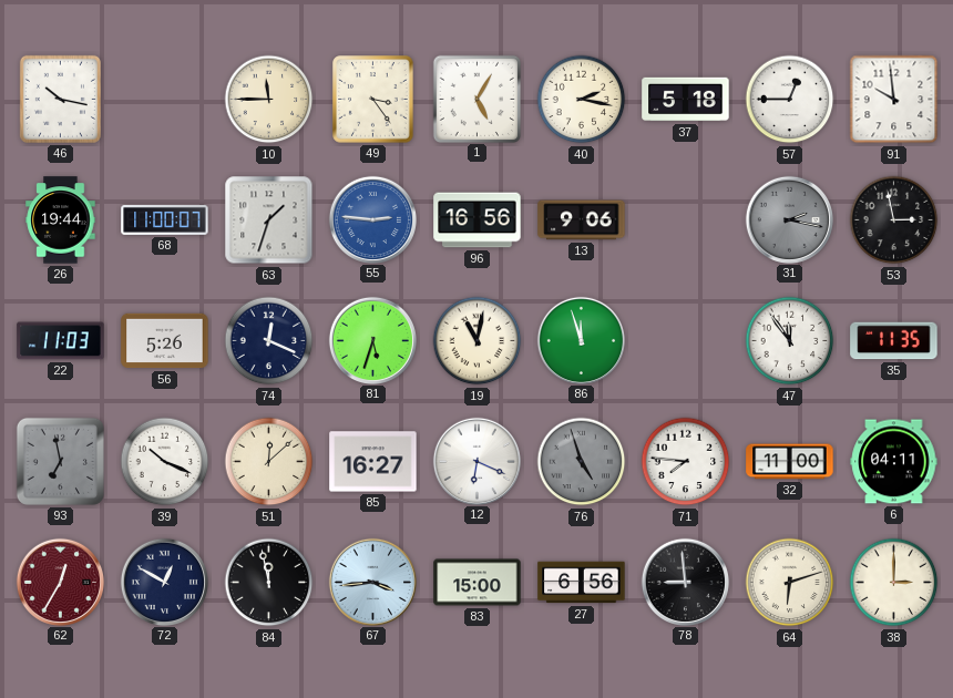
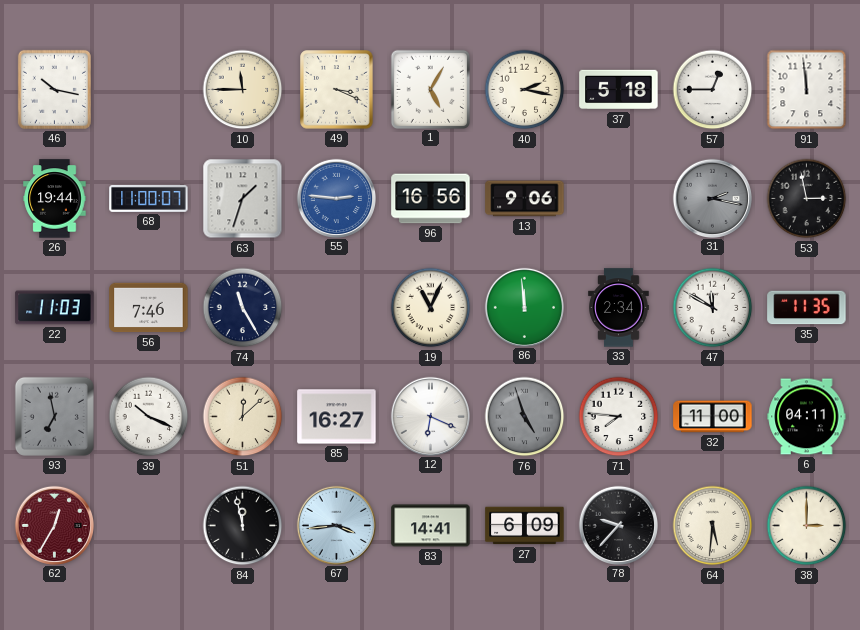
49: 3:24 -> 3:19
91: 9:59 -> 11:59
56: 5:26 -> 7:46
74: 12:19 -> 11:25
81: 5:33 -> none
19: 11:02 -> 11:04
86: 11:57 -> 11:59
33: none -> 2:34
47: 11:54 -> 11:50
72: 12:50 -> none
83: 15:00 -> 14:41
27: 6:56 -> 6:09
78: 8:59 -> 9:37
64: 6:12 -> 5:31
